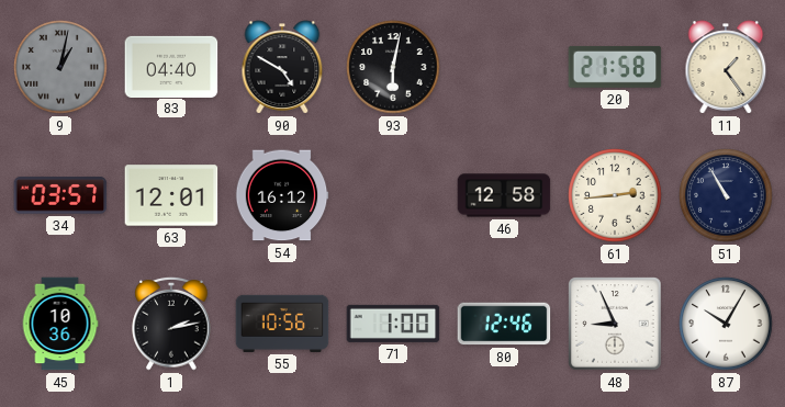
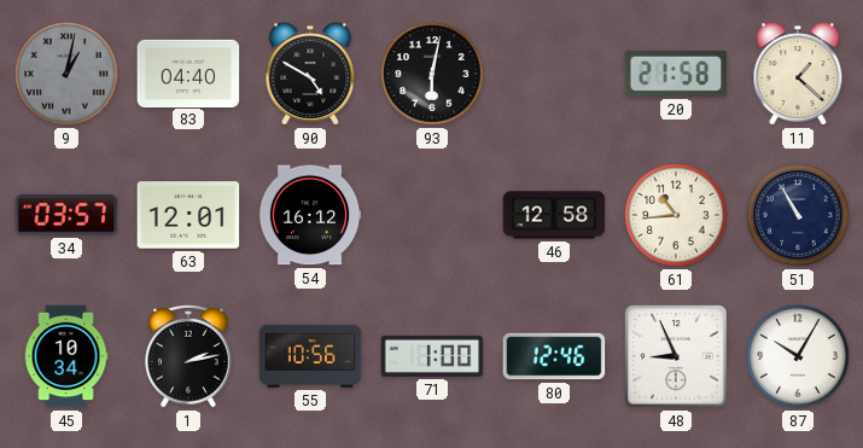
11: 1:24 -> 1:22
61: 2:44 -> 10:44
45: 10:36 -> 10:34
